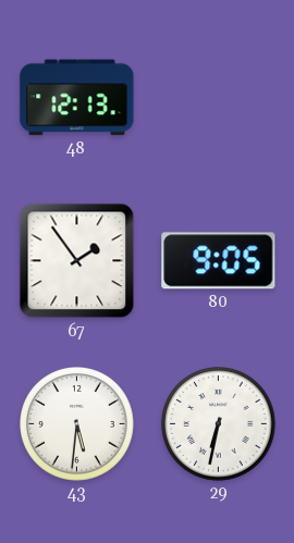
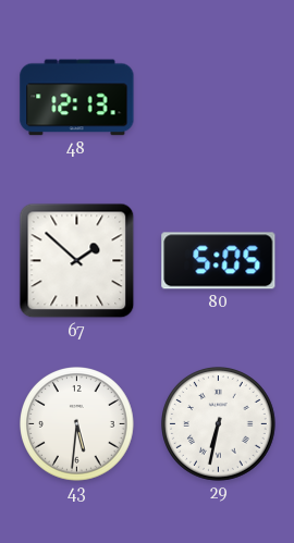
67: 1:54 -> 1:52
80: 9:05 -> 5:05
